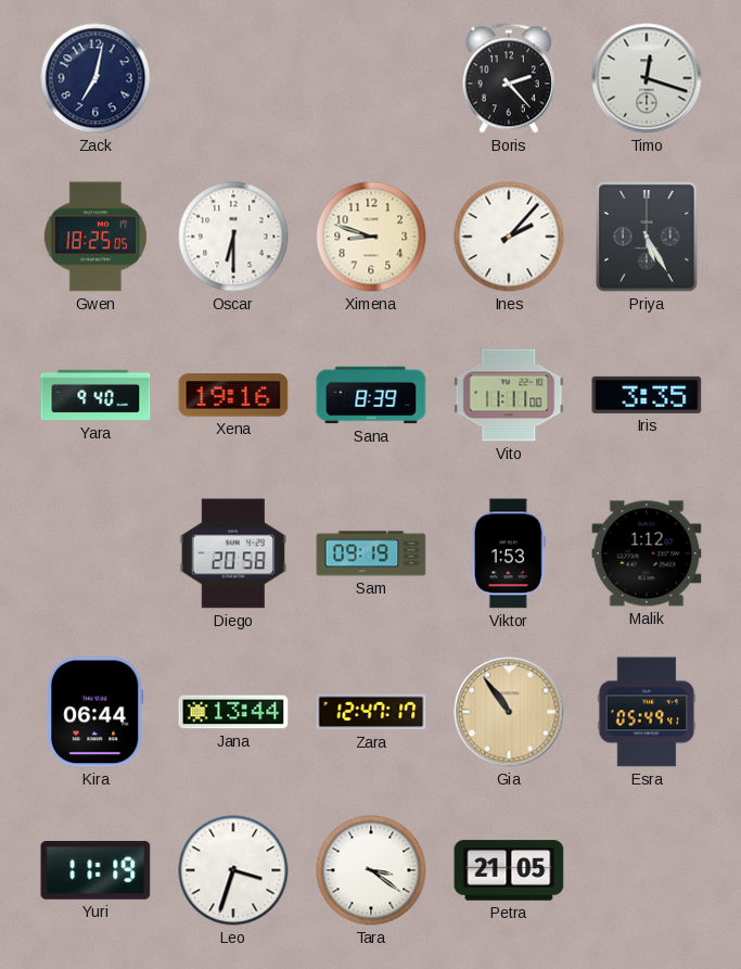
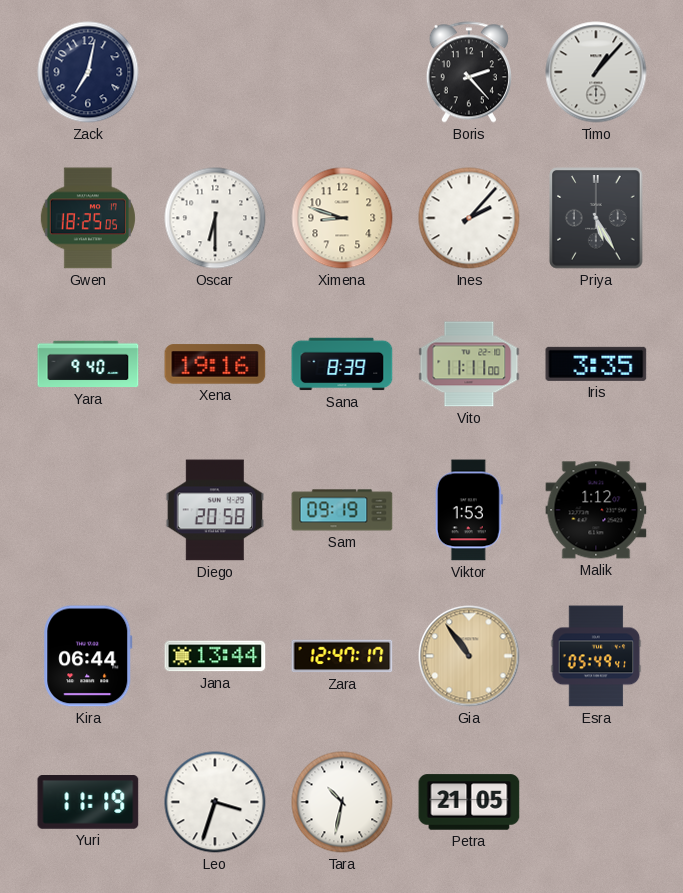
Timo: 12:18 -> 1:07
Tara: 3:21 -> 10:32
